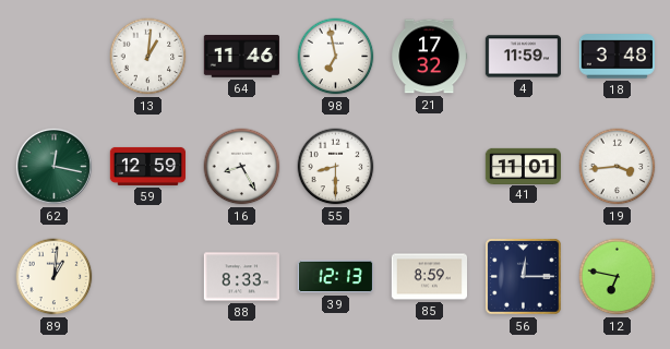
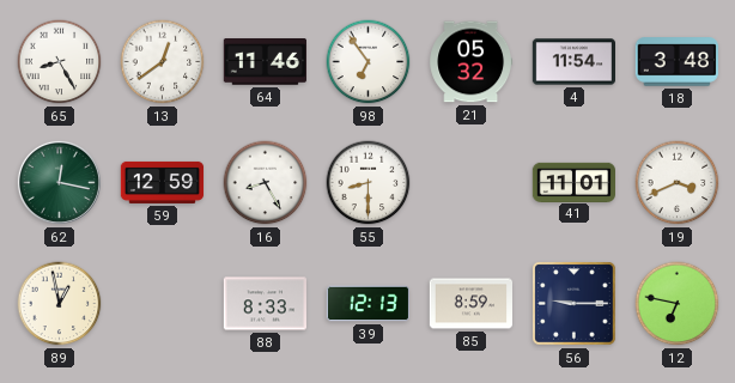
65: none -> 8:25
13: 1:01 -> 12:39
98: 6:58 -> 6:54
21: 17:32 -> 05:32
4: 11:59 -> 11:54
19: 3:44 -> 3:41
89: 1:01 -> 12:58
56: 12:15 -> 9:15
